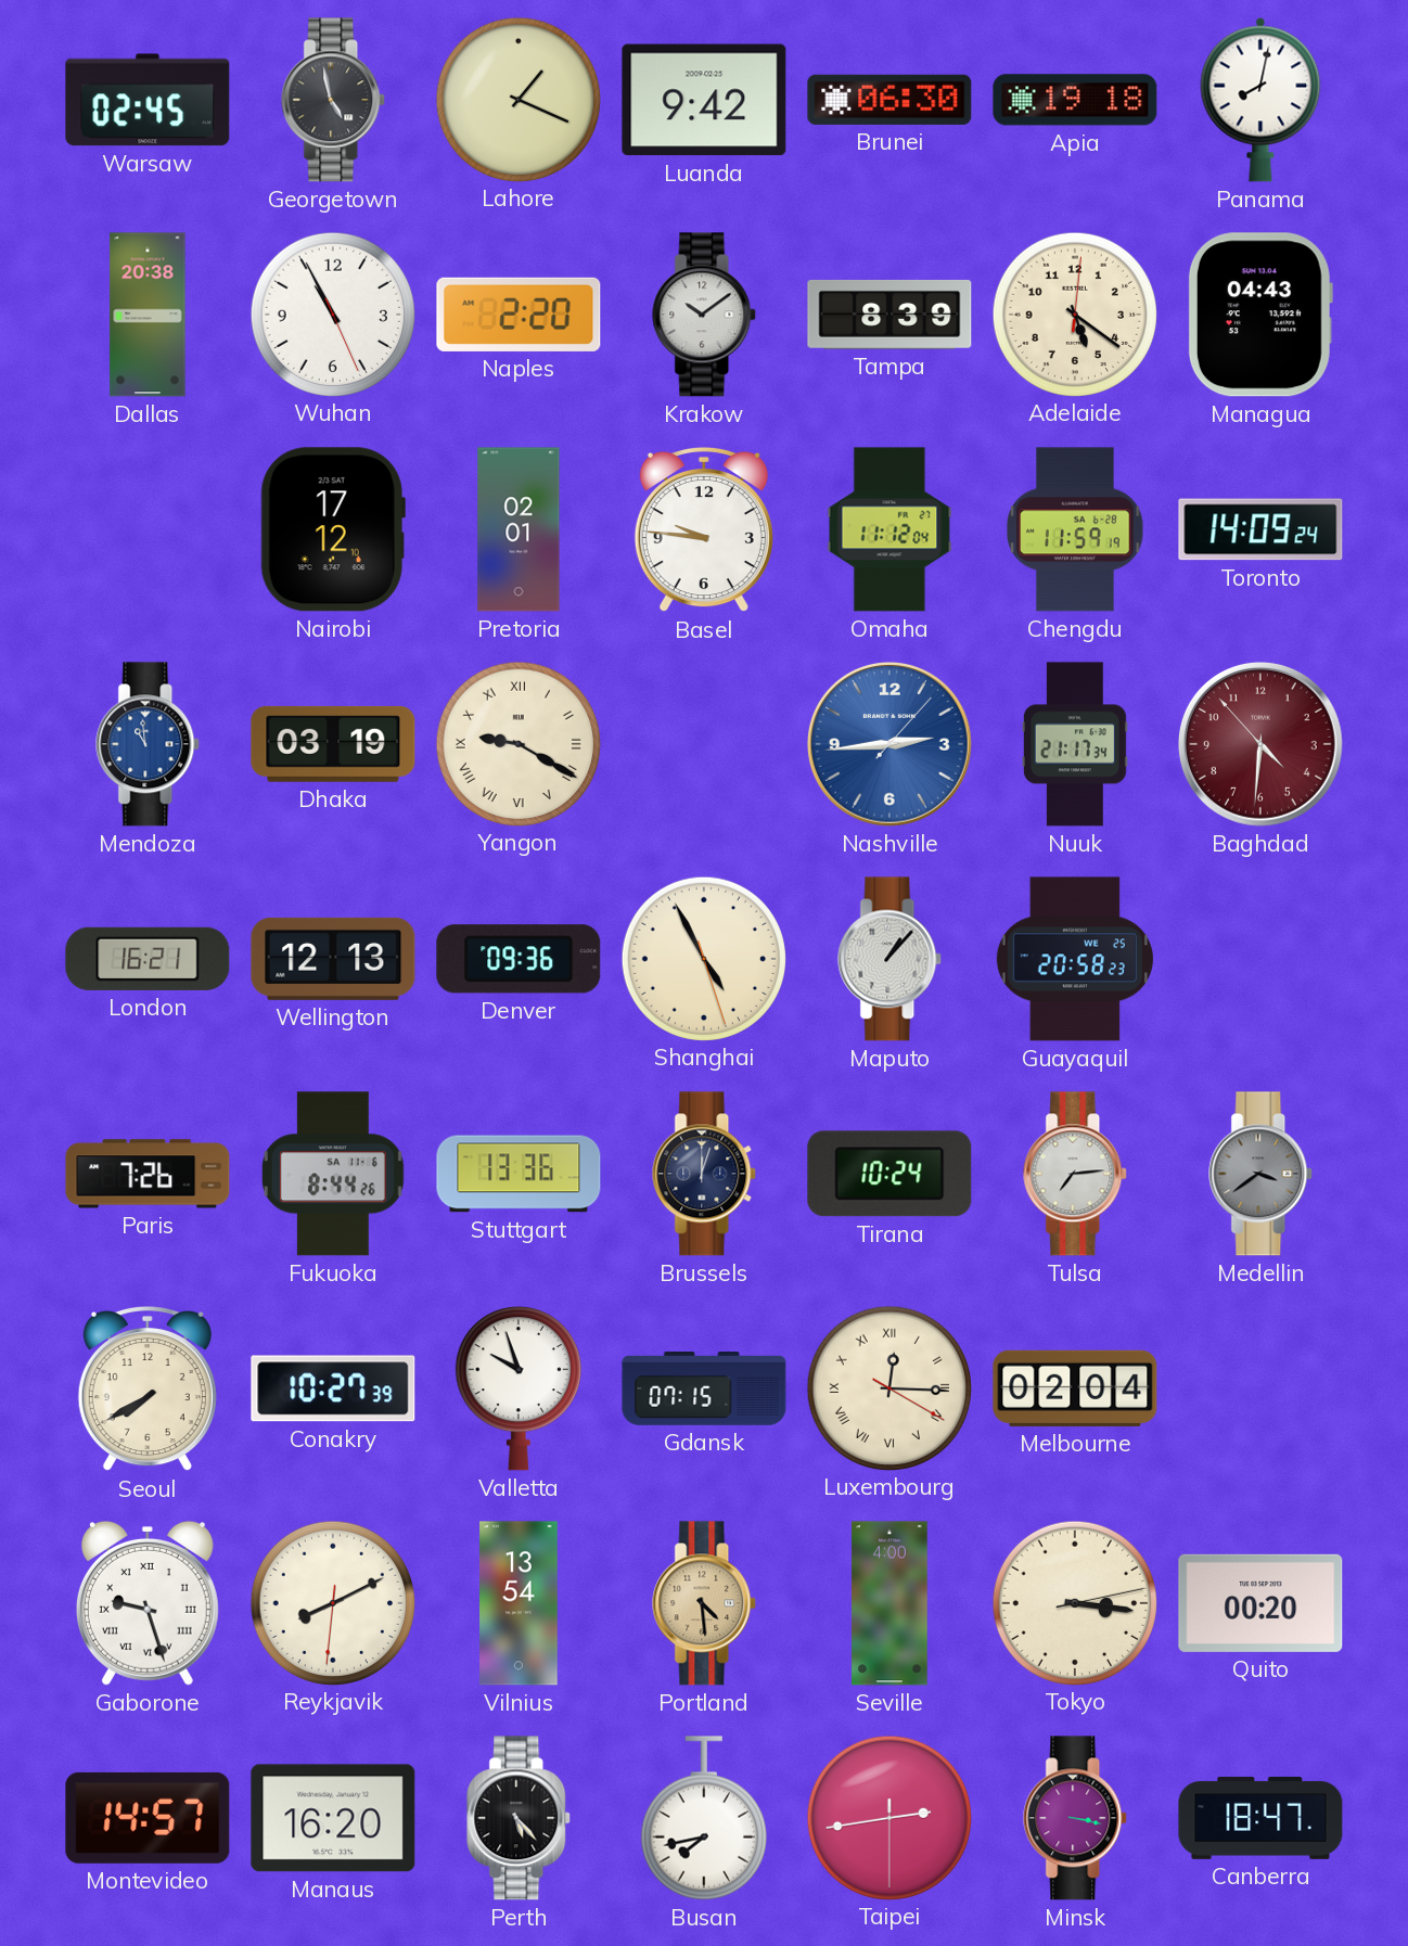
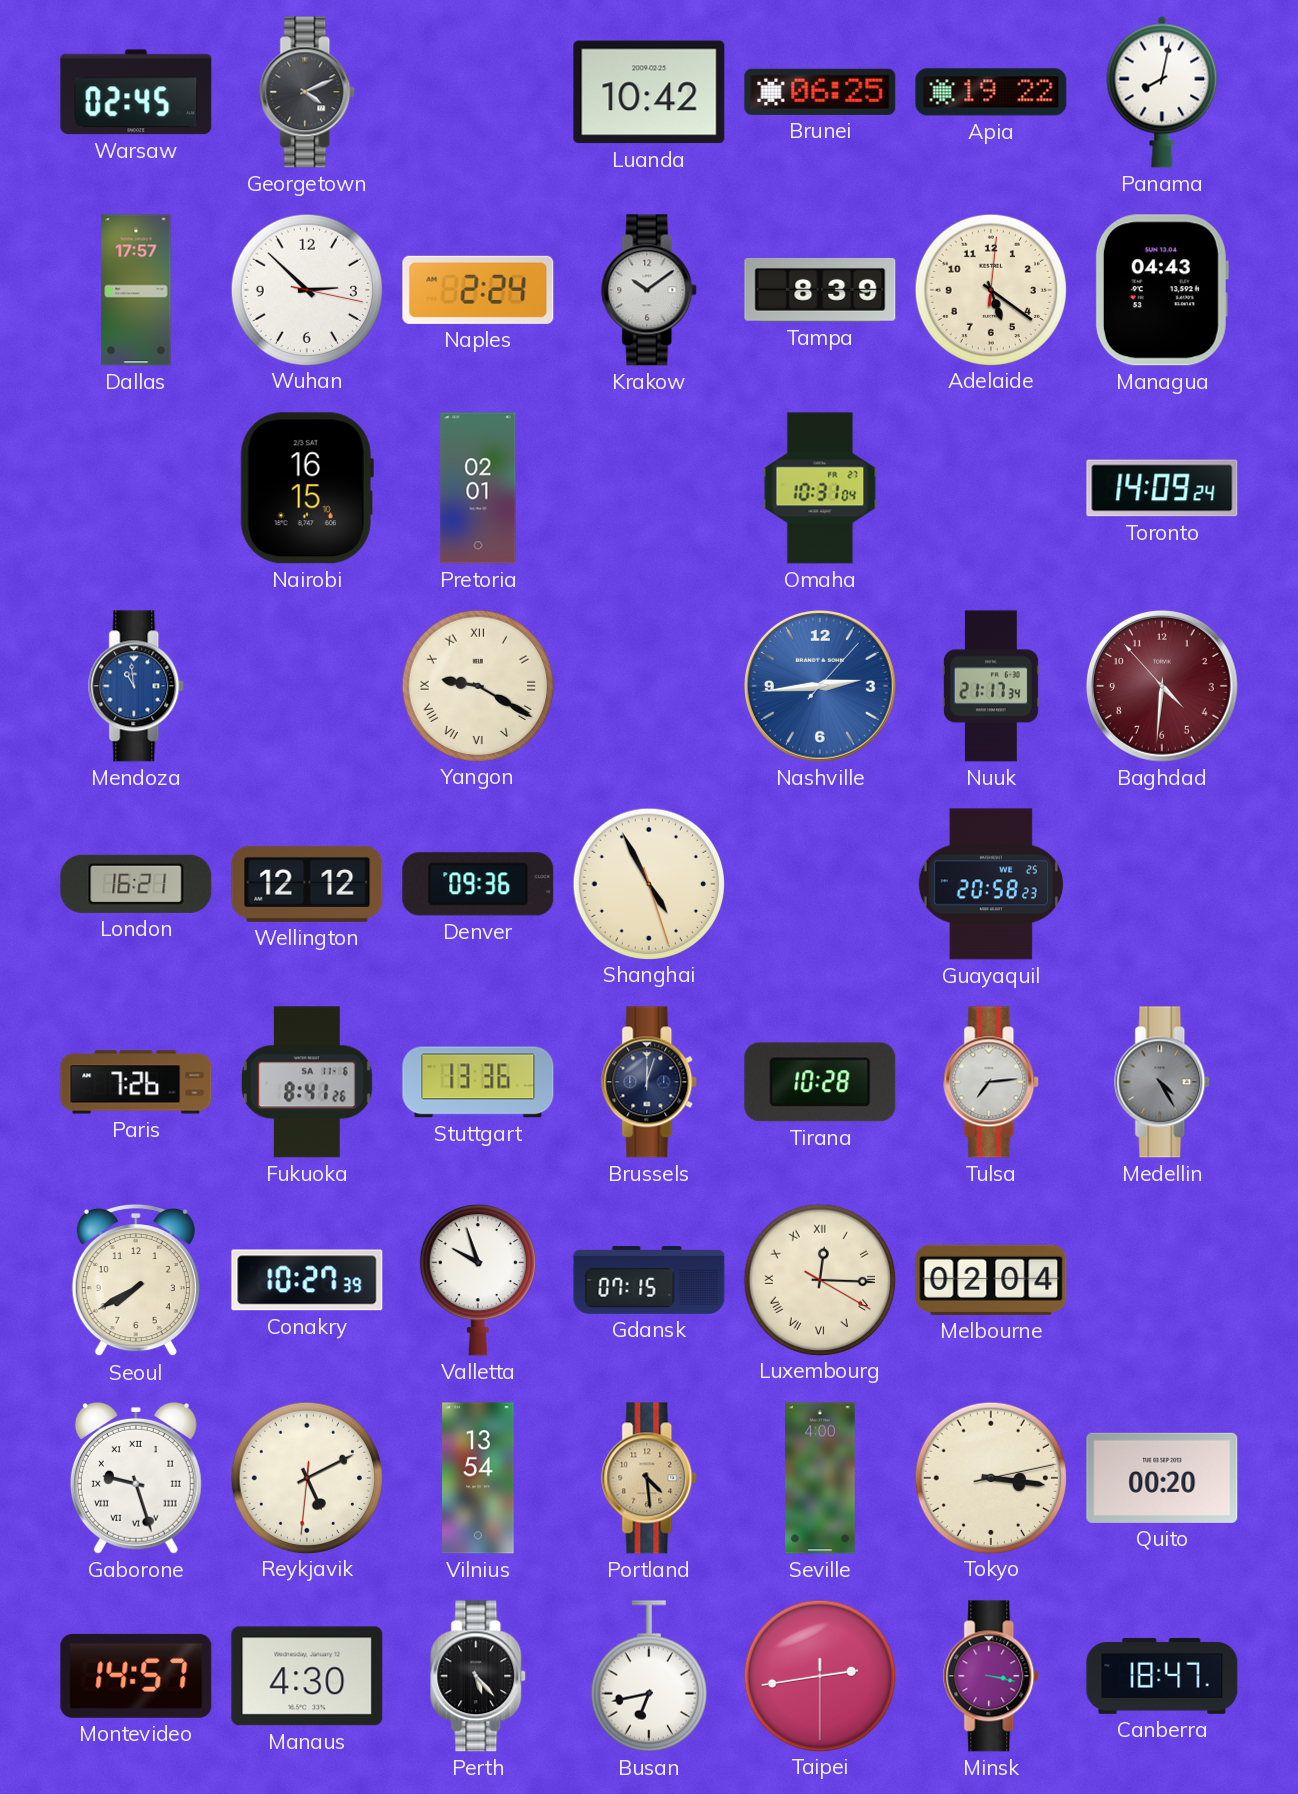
Georgetown: 4:58 -> 4:11
Lahore: 1:19 -> none
Luanda: 9:42 -> 10:42
Brunei: 06:30 -> 06:25
Apia: 19:18 -> 19:22
Dallas: 20:38 -> 17:57
Wuhan: 10:55 -> 2:52
Naples: 2:20 -> 2:24
Nairobi: 17:12 -> 16:15
Basel: 9:46 -> none
Omaha: 11:12 -> 10:31
Chengdu: 11:59 -> none
Dhaka: 03:19 -> none
Wellington: 12:13 -> 12:12
Maputo: 1:07 -> none
Fukuoka: 8:44 -> 8:41
Tirana: 10:24 -> 10:28
Medellin: 3:39 -> 4:25
Reykjavik: 8:10 -> 5:10
Manaus: 16:20 -> 4:30
Busan: 7:43 -> 6:43
